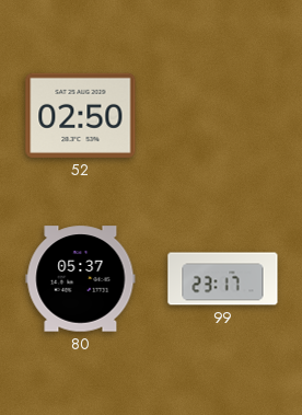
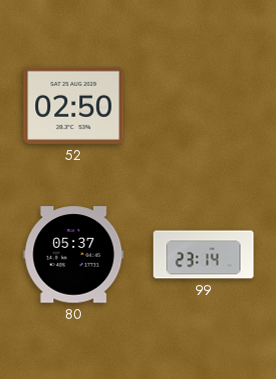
99: 23:17 -> 23:14
